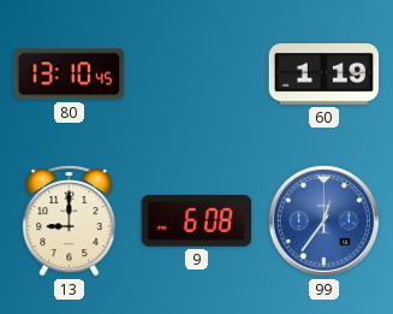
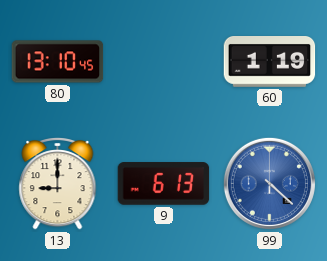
9: 6:08 -> 6:13
99: 12:36 -> 4:22
